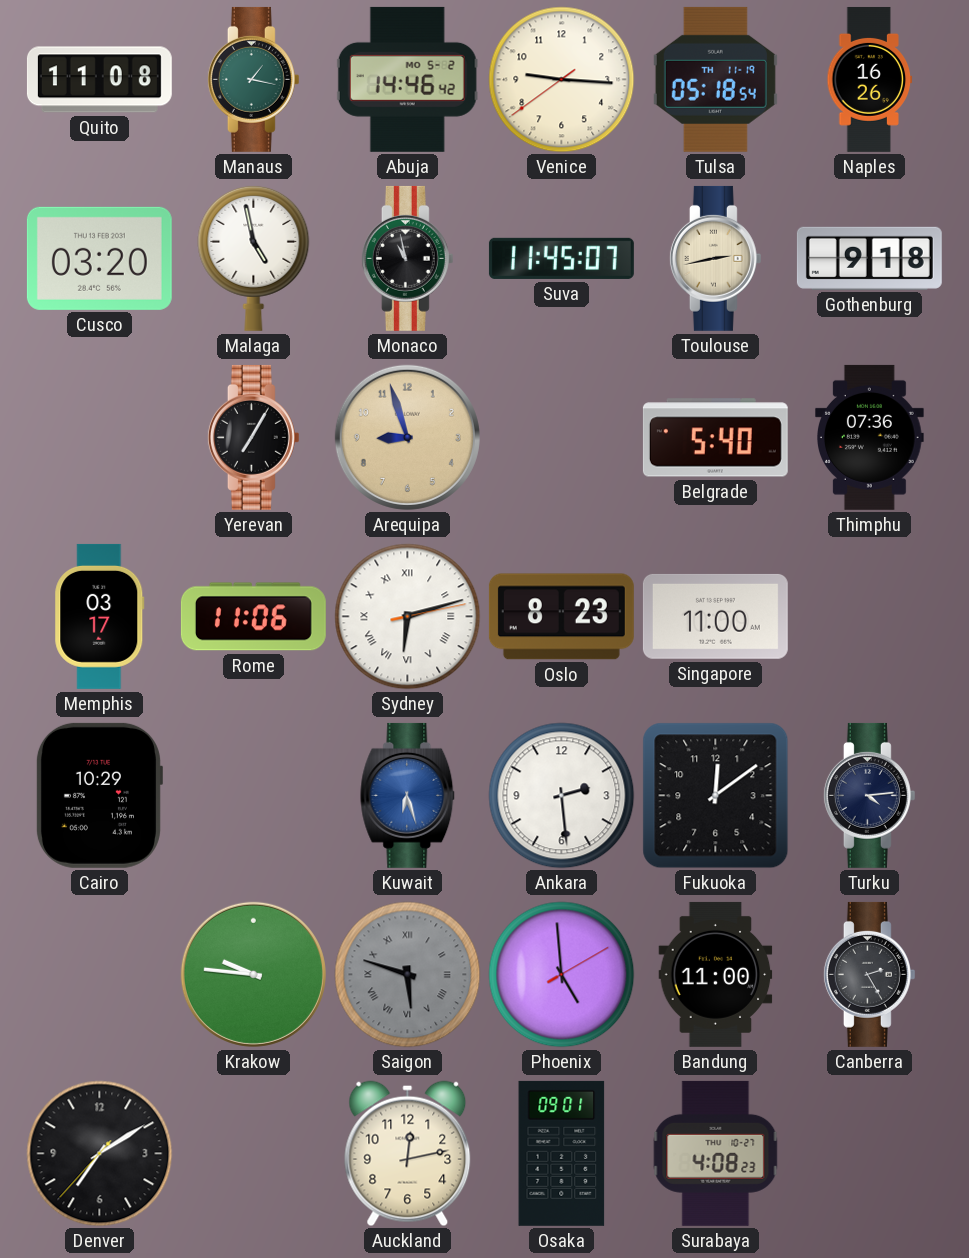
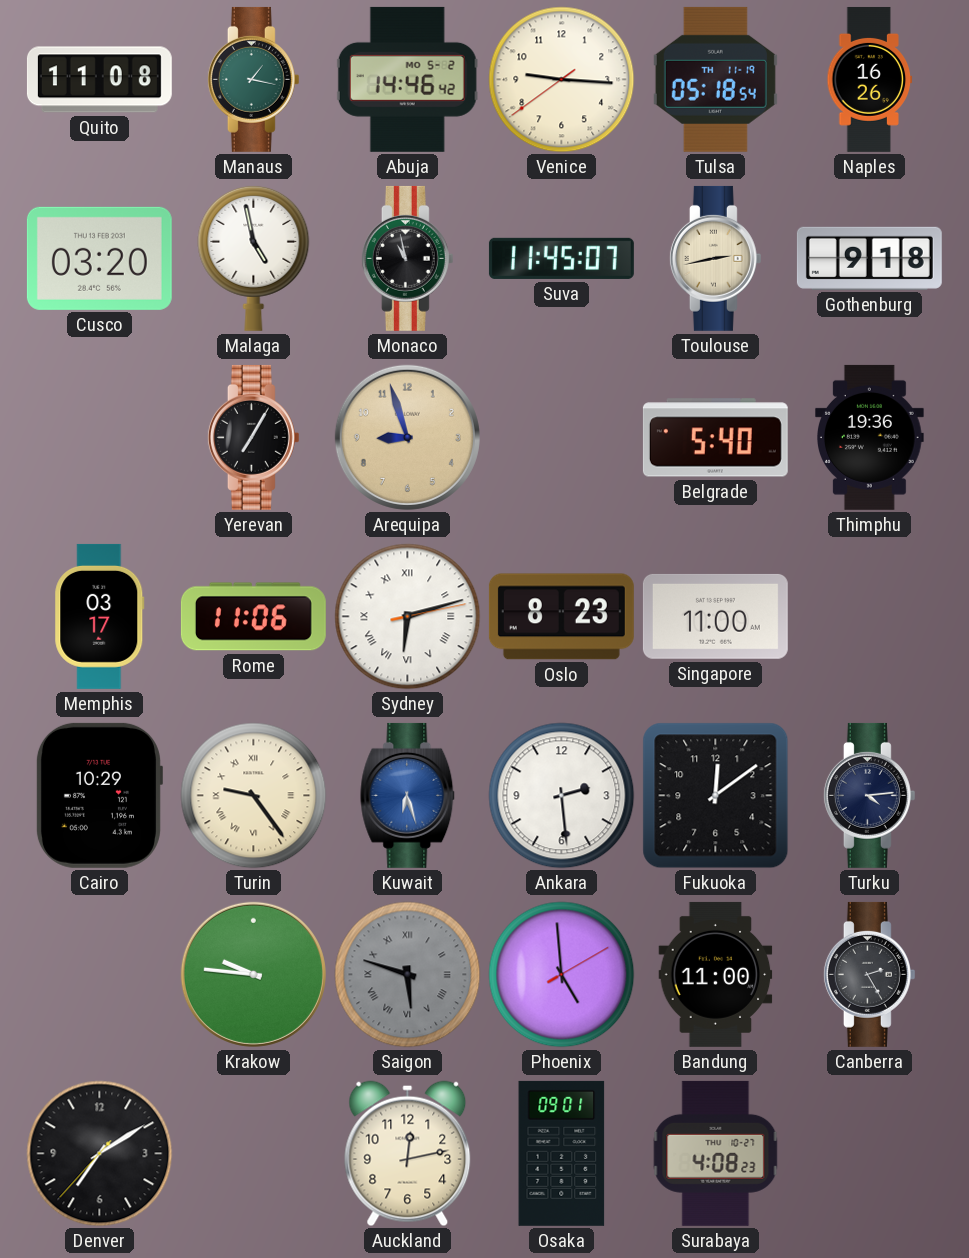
Thimphu: 07:36 -> 19:36
Turin: none -> 9:24
